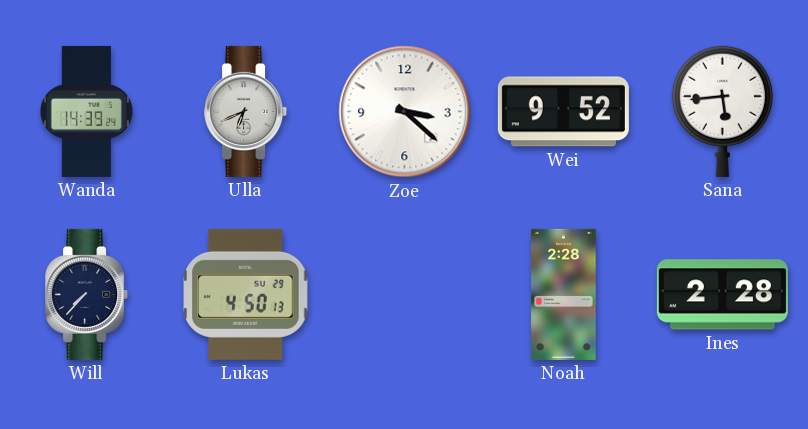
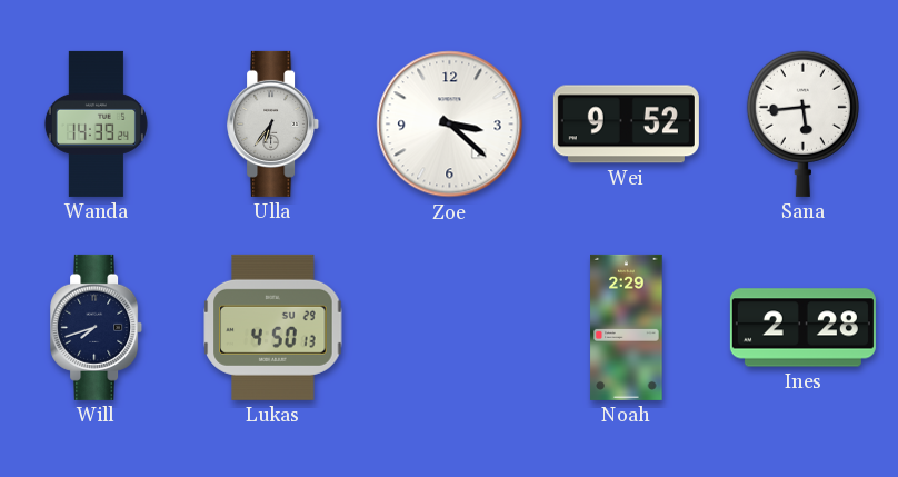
Ulla: 6:41 -> 6:36
Will: 7:37 -> 7:42
Noah: 2:28 -> 2:29
